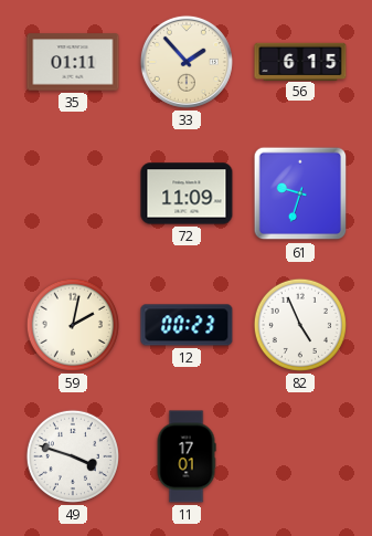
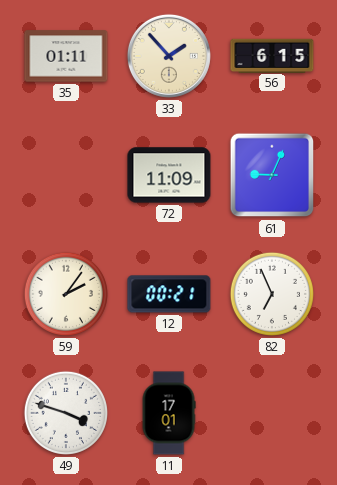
61: 9:33 -> 9:04
59: 2:02 -> 2:06
12: 00:23 -> 00:21
82: 4:56 -> 6:56
